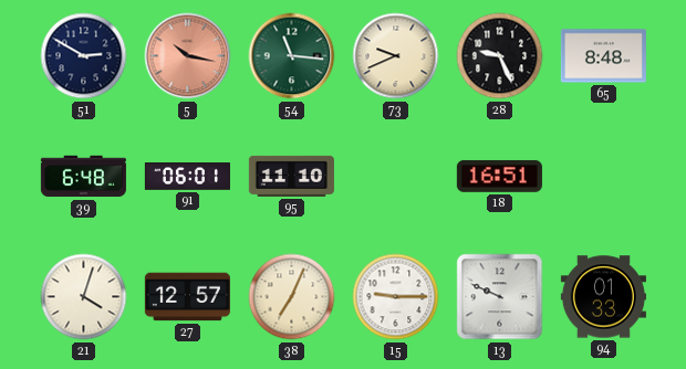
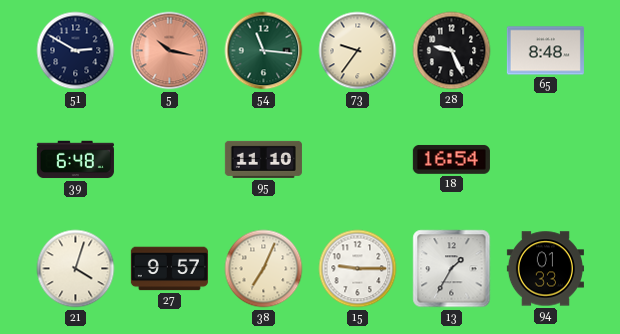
73: 9:41 -> 9:36
91: 06:01 -> none
18: 16:51 -> 16:54
27: 12:57 -> 9:57
13: 9:49 -> 1:35
